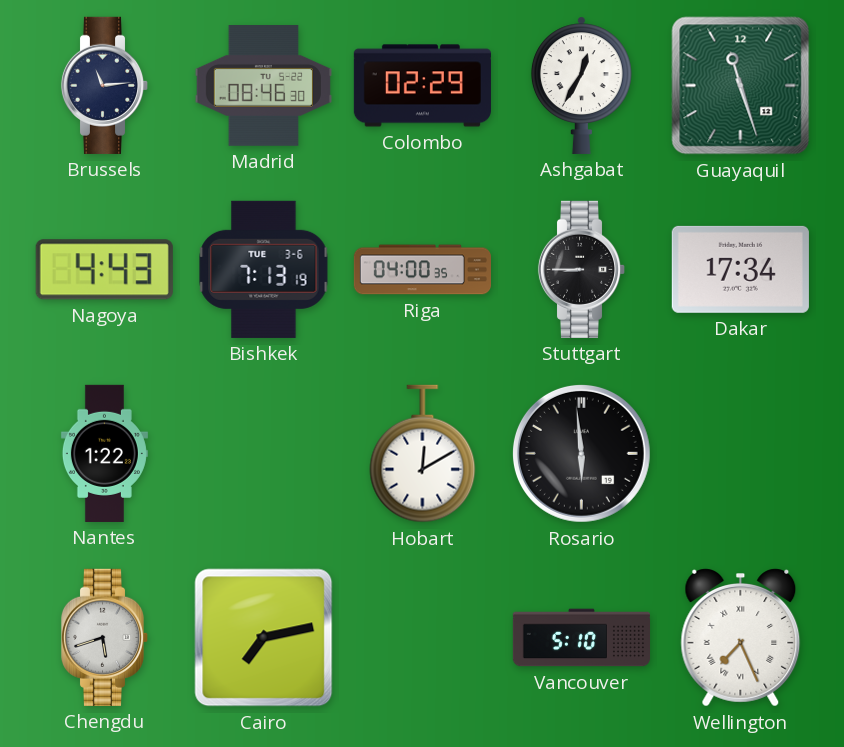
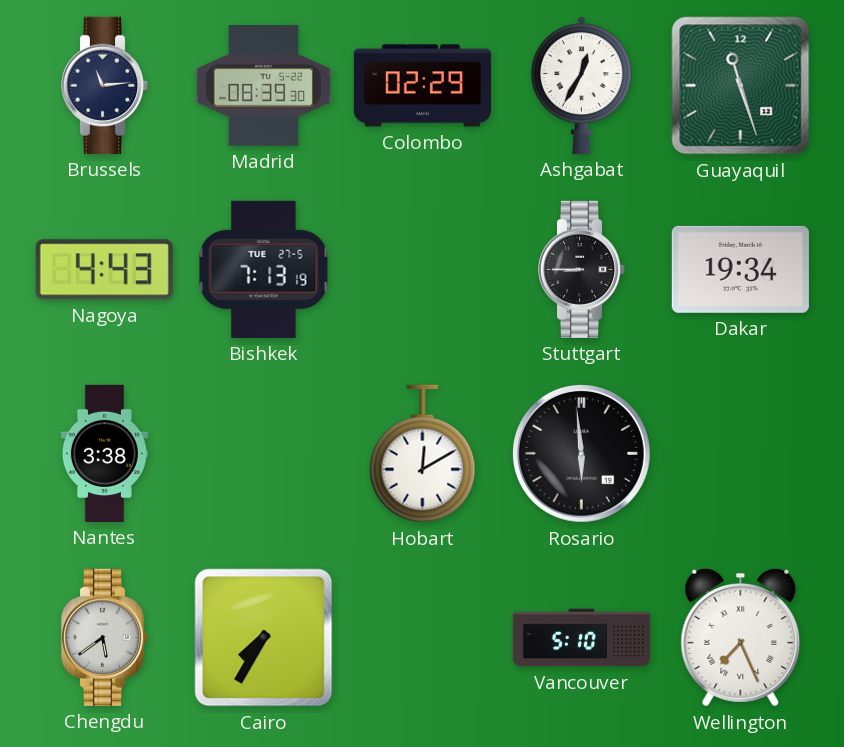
Madrid: 08:46 -> 08:39
Bishkek date: TUE 3-6 -> TUE 27-5
Riga: 04:00 -> none
Dakar: 17:34 -> 19:34
Nantes: 1:22 -> 3:38
Chengdu: 5:42 -> 5:39
Cairo: 7:13 -> 7:35
